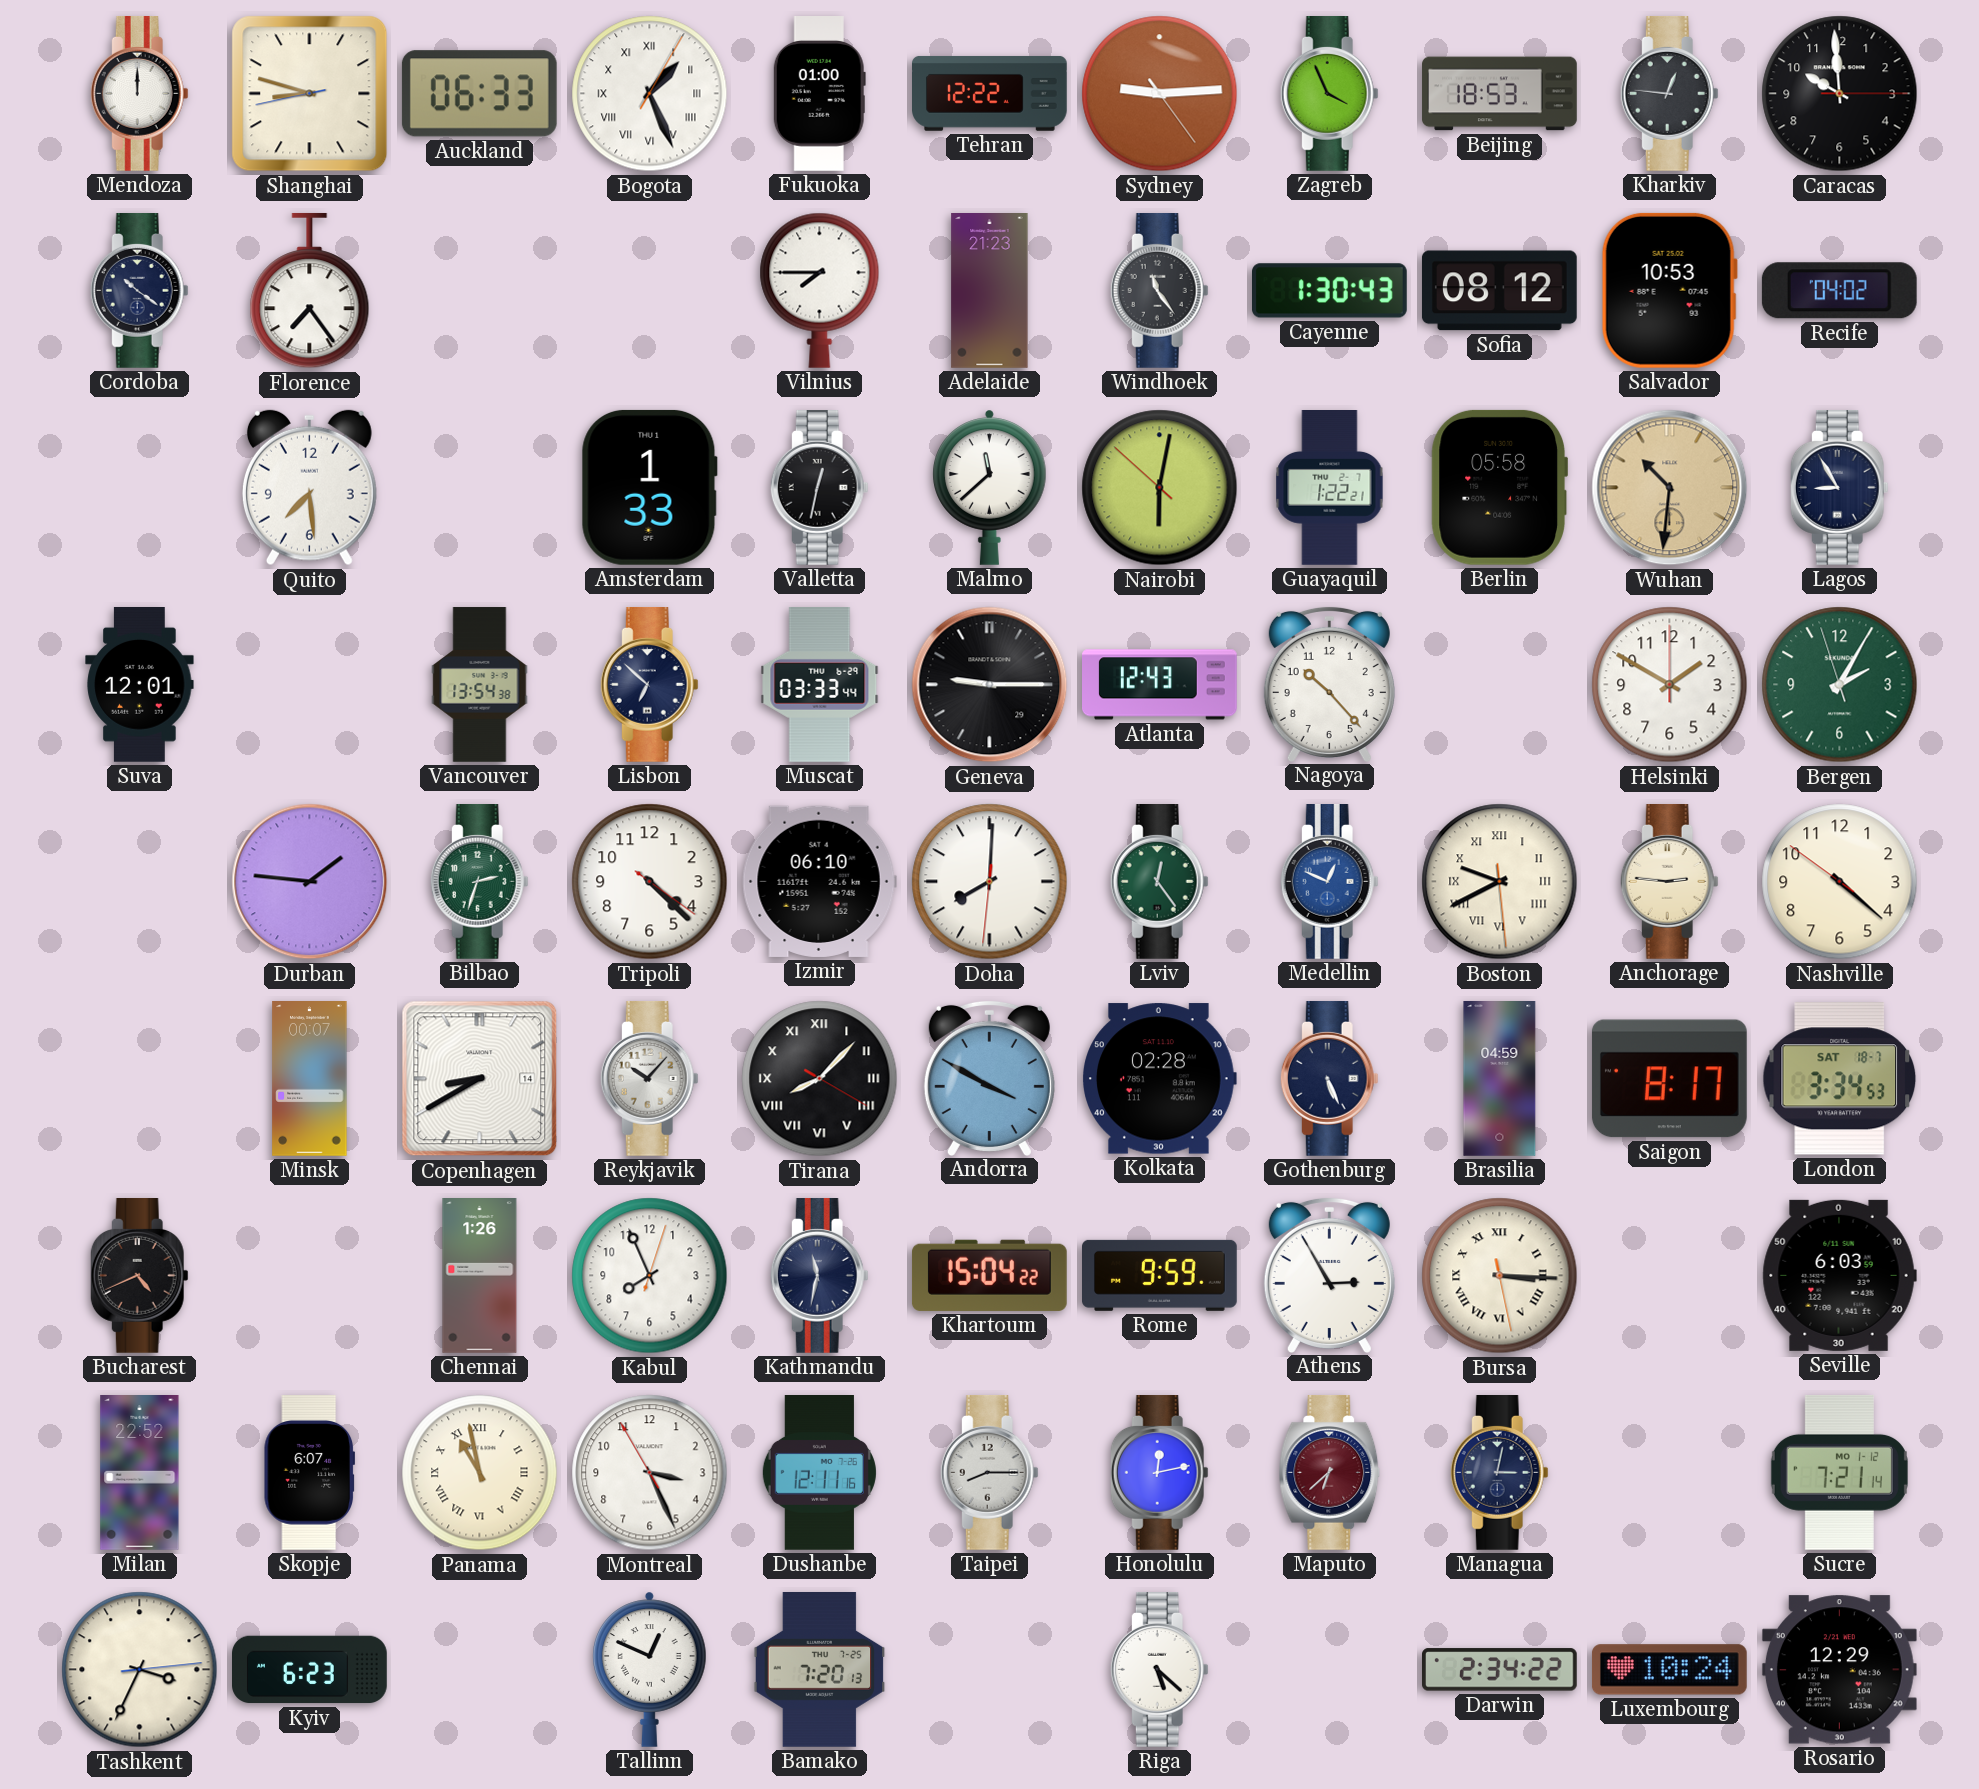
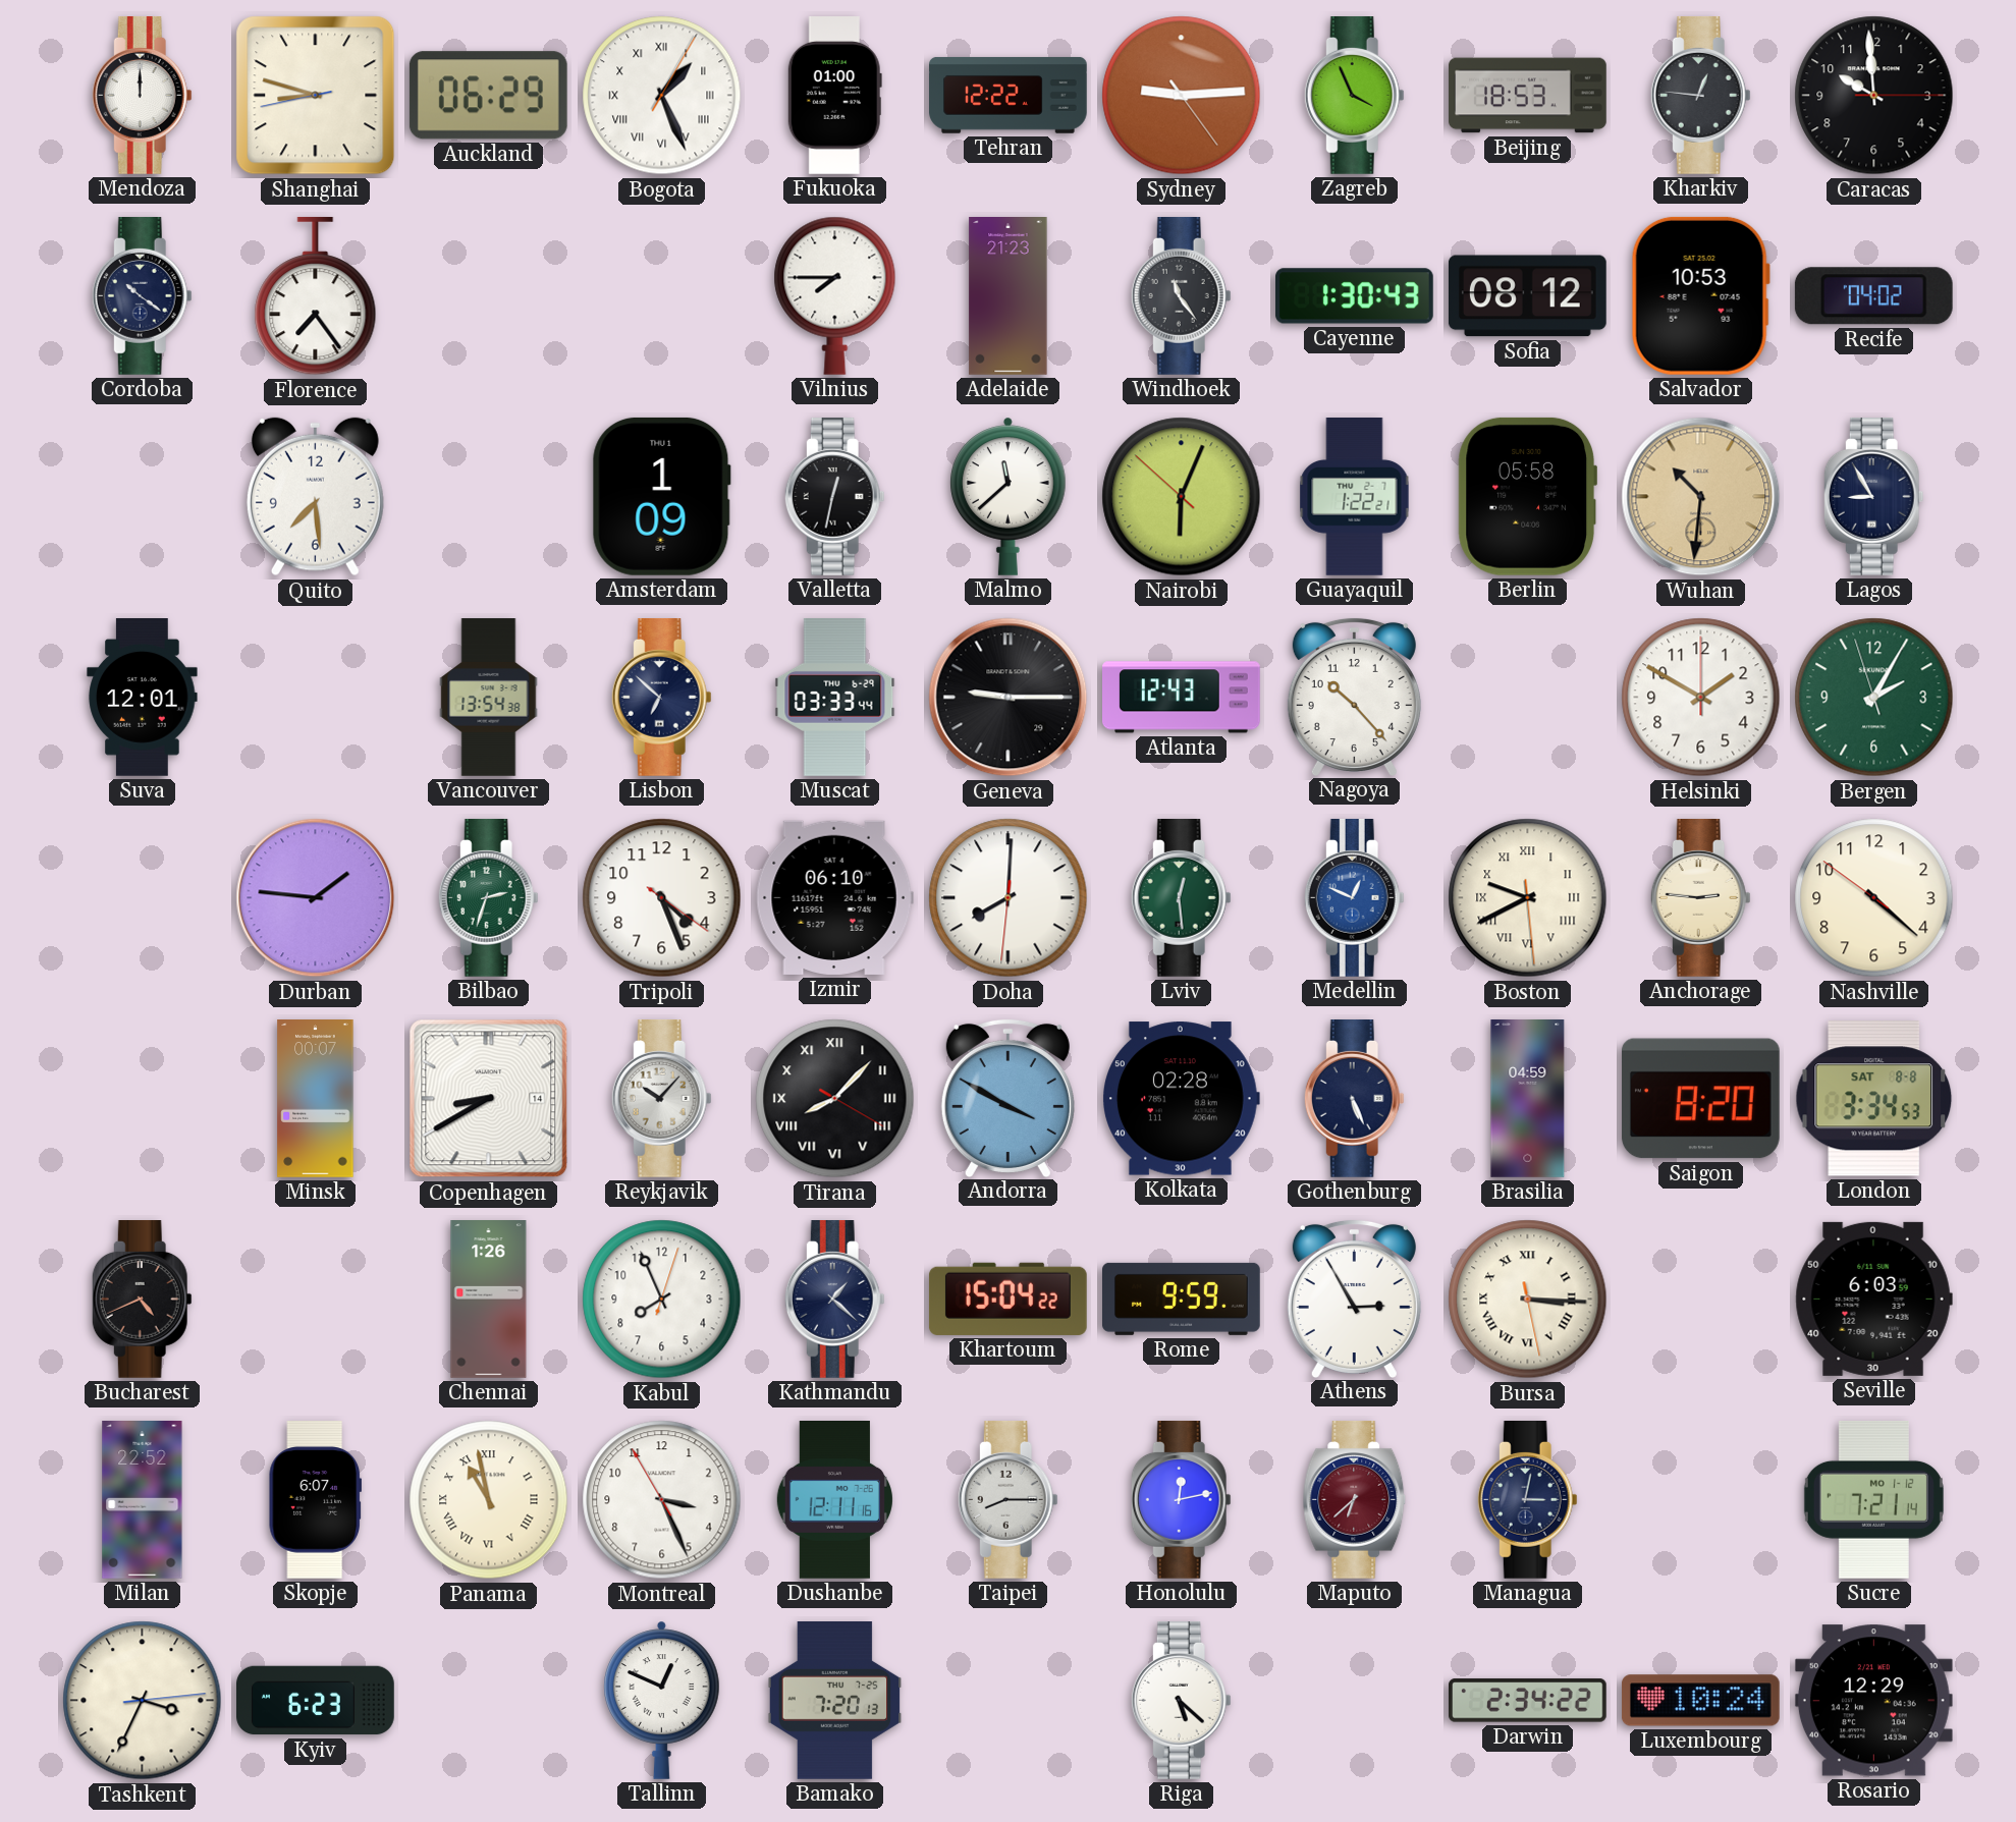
Auckland: 06:33 -> 06:29
Amsterdam: 1:33 -> 1:09
Nairobi: 6:01 -> 6:03
Tripoli: 4:22 -> 4:26
Lviv: 12:24 -> 12:29
Saigon: 8:17 -> 8:20
London date: SAT 18-7 -> SAT 8-8
Kathmandu: 11:32 -> 1:22
